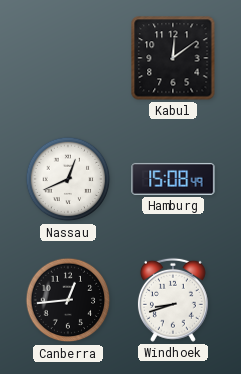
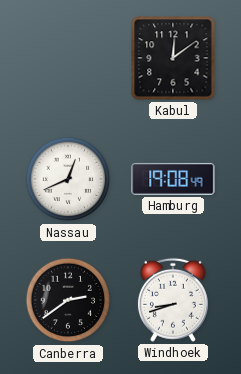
Hamburg: 15:08 -> 19:08
Canberra: 12:44 -> 2:39
